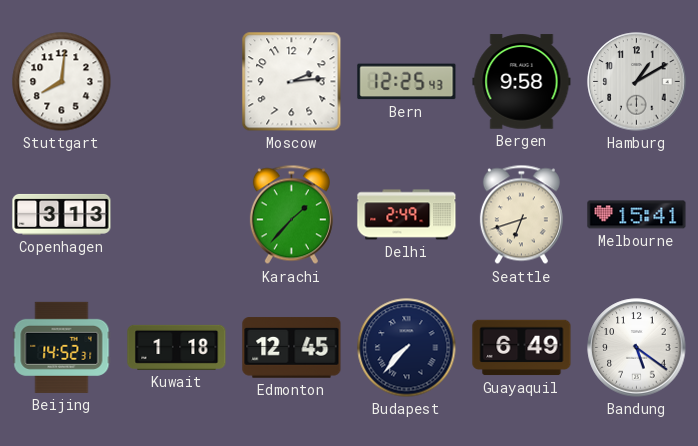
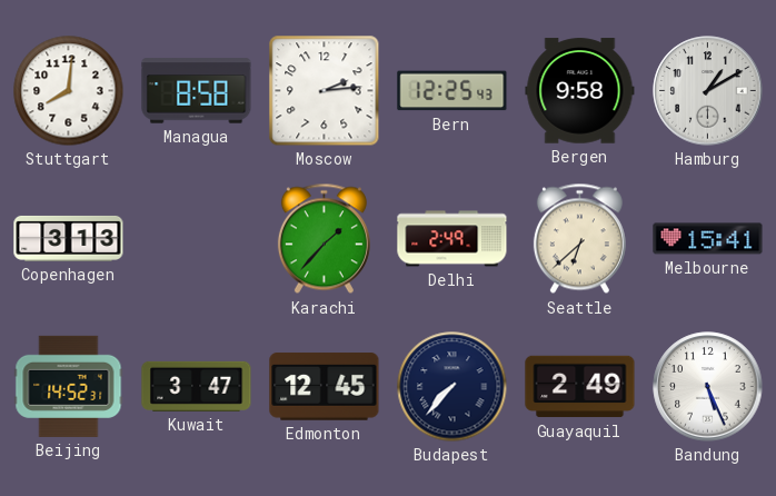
Managua: none -> 8:58
Seattle: 6:42 -> 6:38
Kuwait: 1:18 -> 3:47
Guayaquil: 6:49 -> 2:49
Bandung: 5:21 -> 5:26
